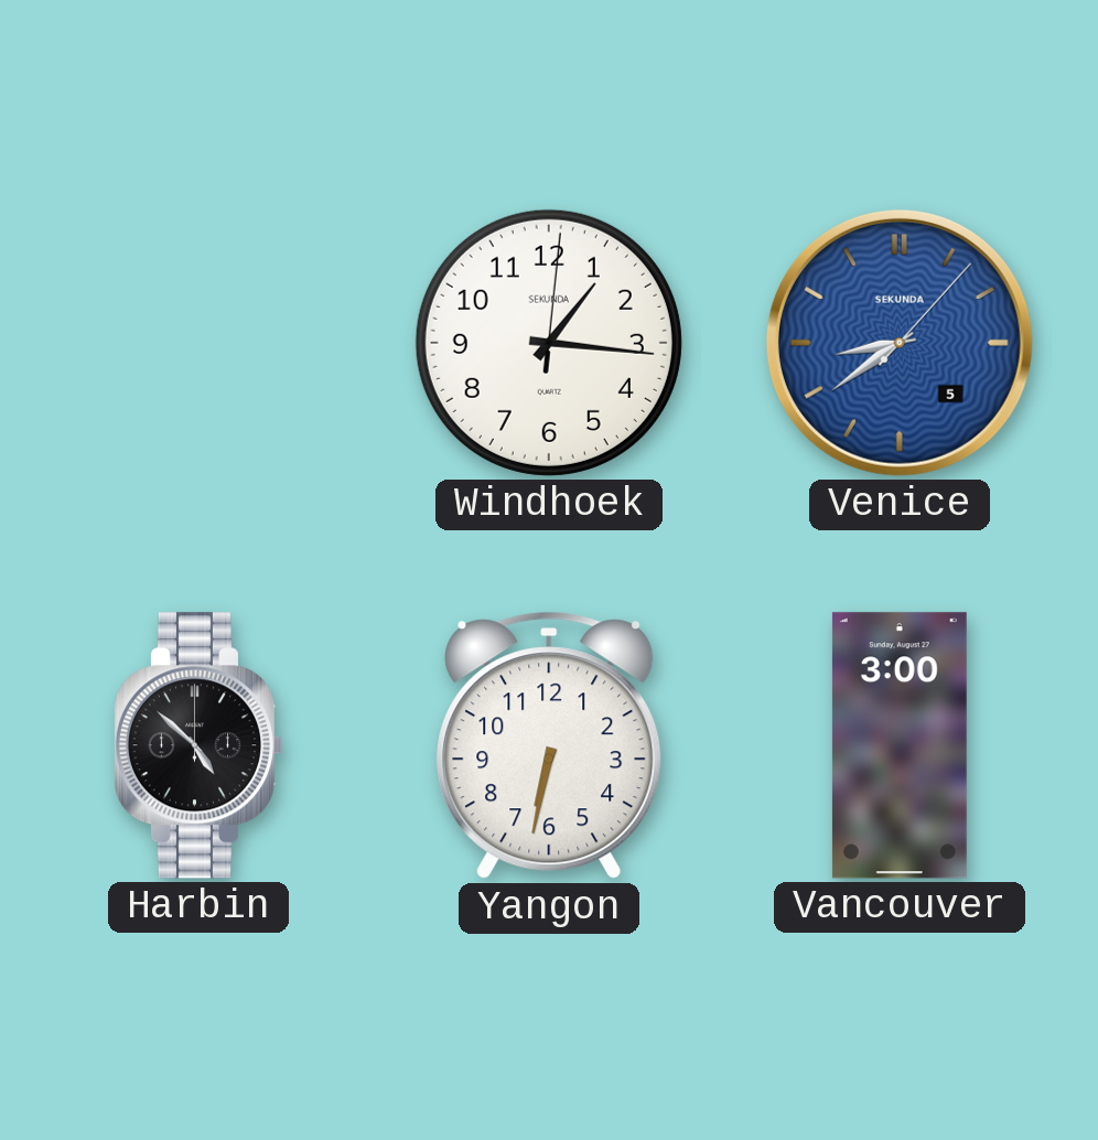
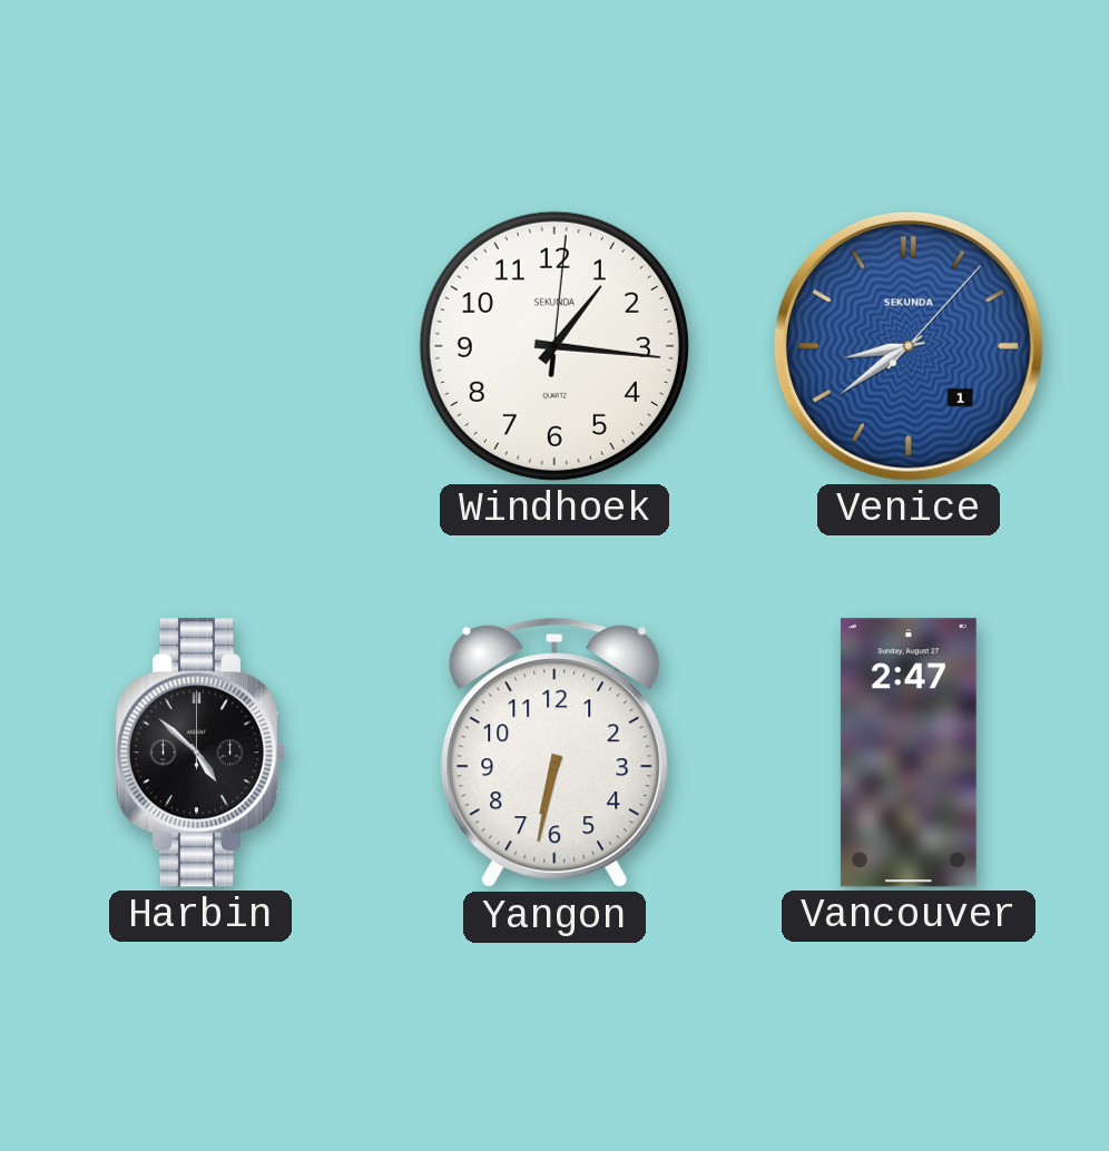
Venice date: 5 -> 1
Vancouver: 3:00 -> 2:47
